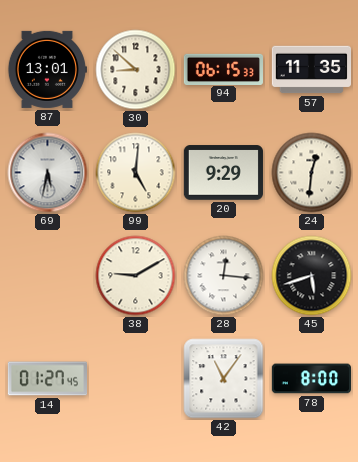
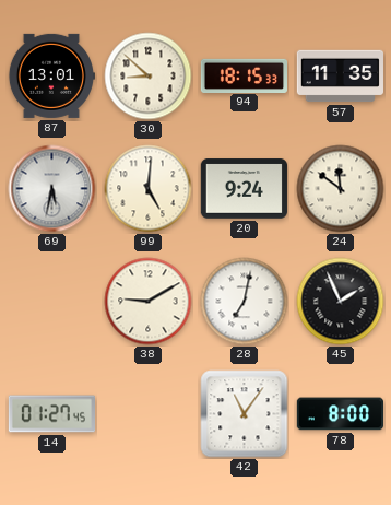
94: 06:15 -> 18:15
20: 9:29 -> 9:24
24: 12:31 -> 11:51
28: 12:16 -> 7:02
45: 5:42 -> 1:56
